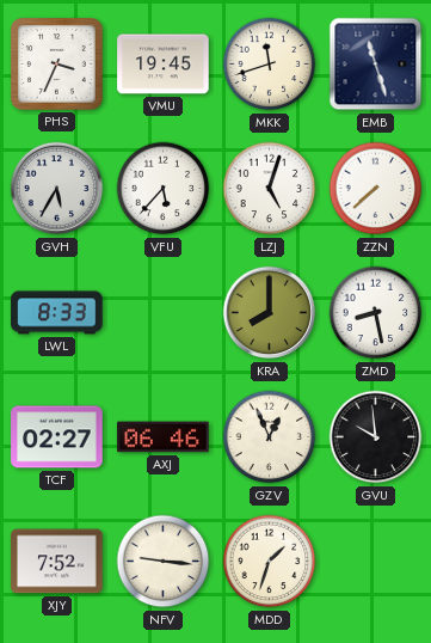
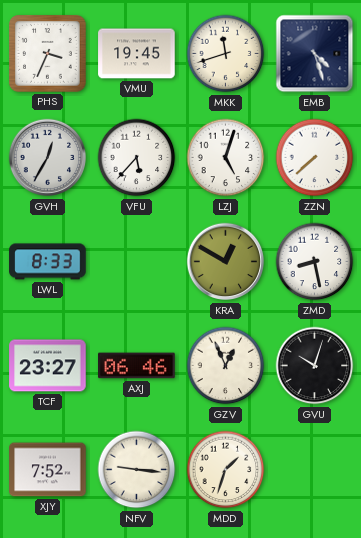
EMB: 11:27 -> 4:27
GVH: 5:35 -> 12:35
KRA: 8:00 -> 12:50
TCF: 02:27 -> 23:27
GVU: 9:59 -> 10:03
